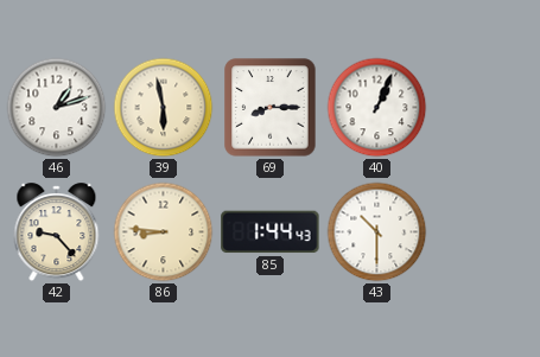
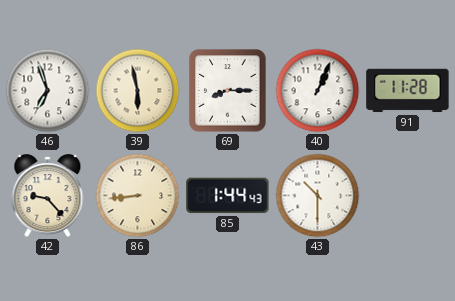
46: 1:12 -> 6:57
91: none -> 11:28
86: 8:46 -> 8:44
